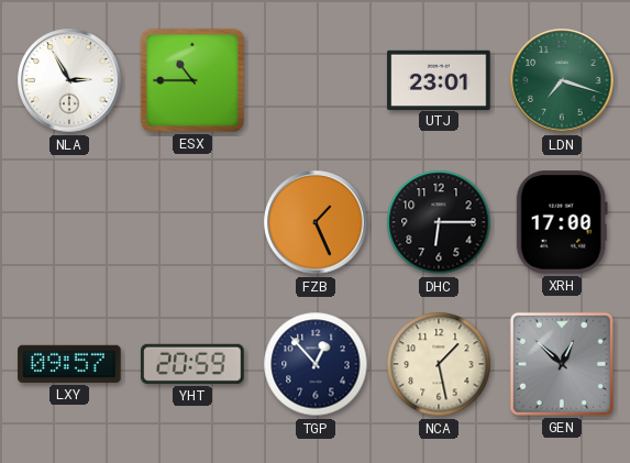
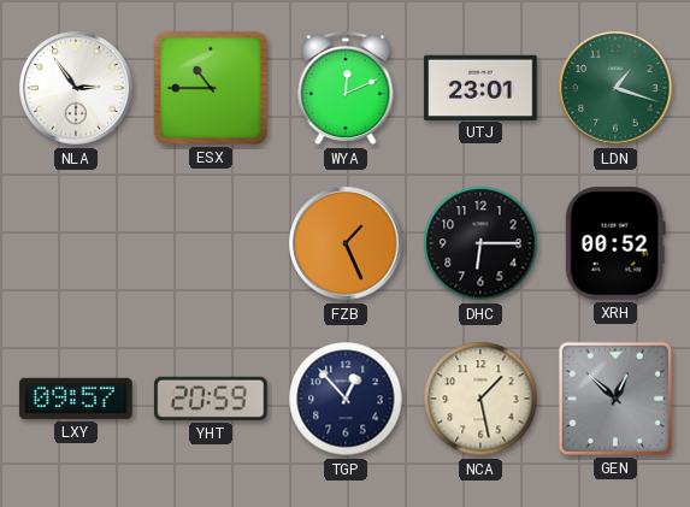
NLA: 2:55 -> 2:54
WYA: none -> 12:11
LDN: 7:18 -> 1:18
XRH: 17:00 -> 00:52
